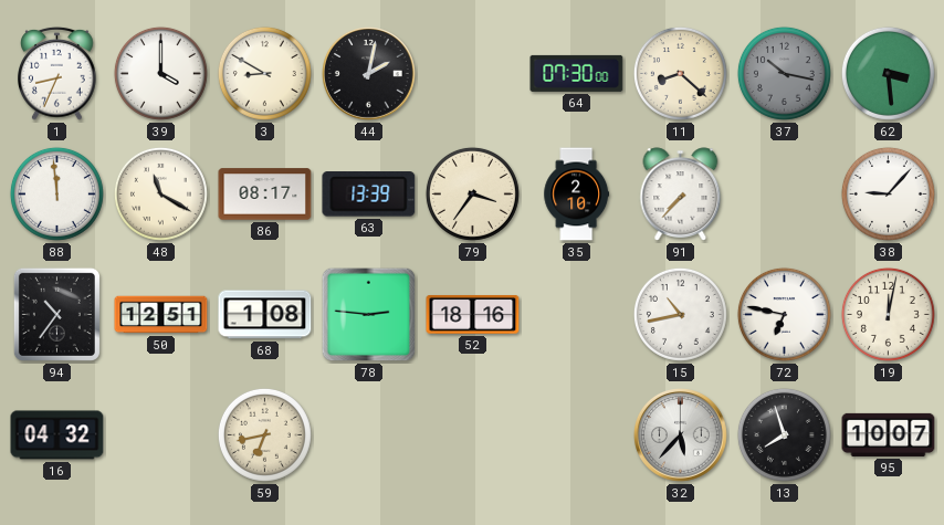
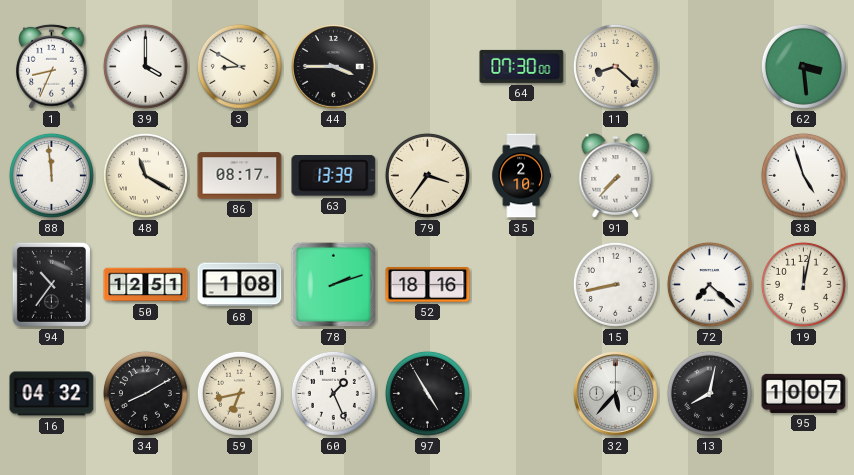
44: 2:02 -> 3:45
37: 10:17 -> none
38: 9:07 -> 4:57
78: 2:46 -> 2:12
15: 10:43 -> 8:43
72: 6:47 -> 7:22
34: none -> 8:10
60: none -> 1:26
97: none -> 4:55
13: 7:57 -> 8:02
